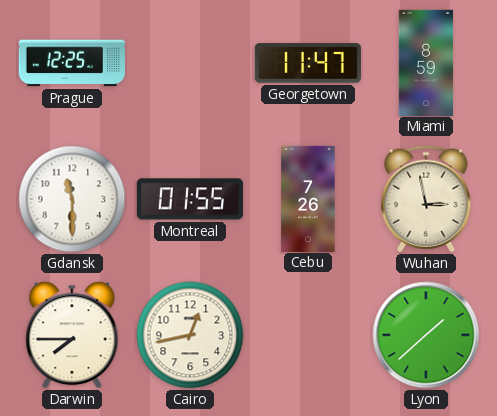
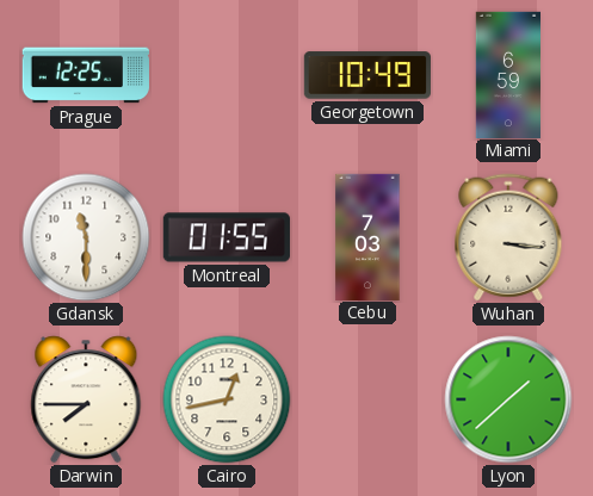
Georgetown: 11:47 -> 10:49
Miami: 8:59 -> 6:59
Cebu: 7:26 -> 7:03
Wuhan: 2:58 -> 3:16
